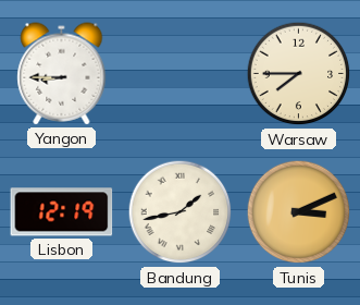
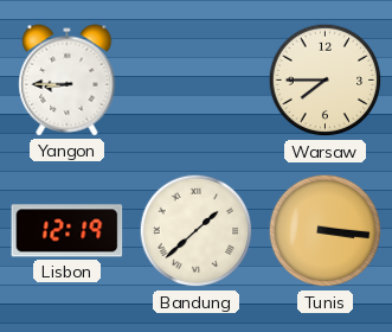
Bandung: 1:43 -> 1:38
Tunis: 3:11 -> 3:16
